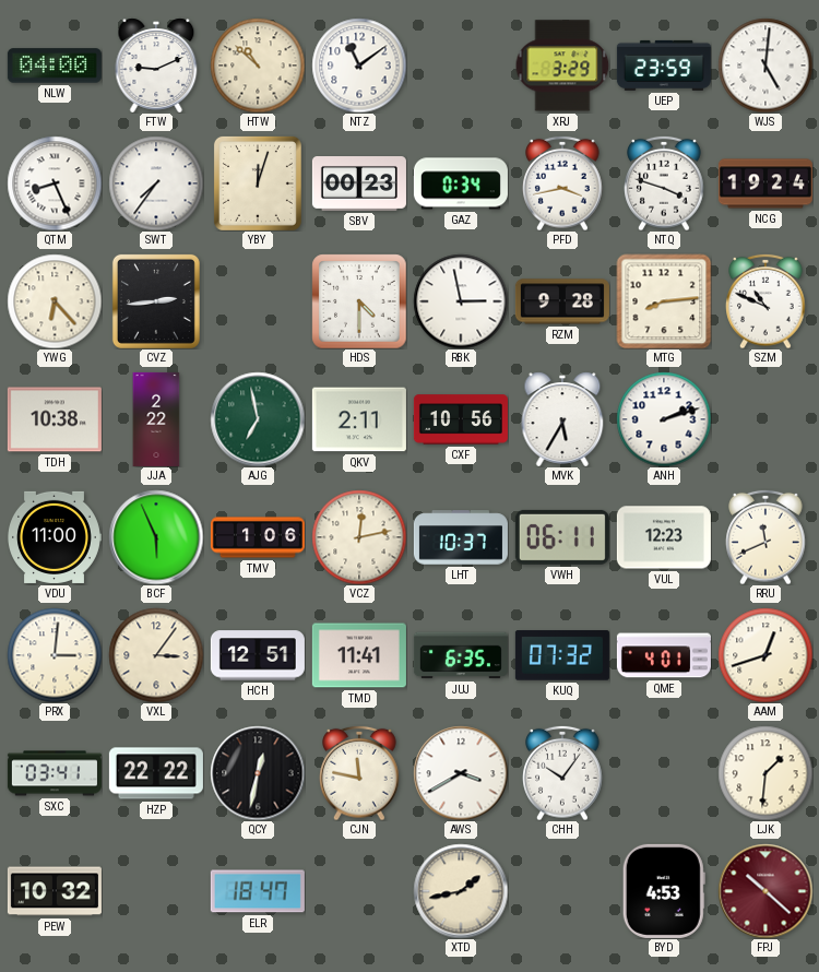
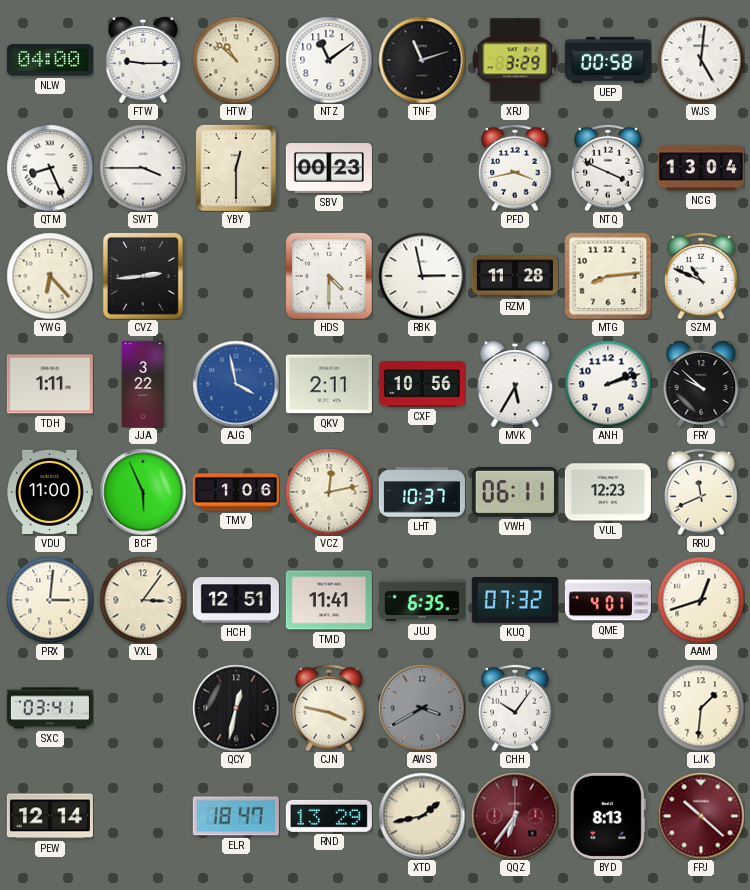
FTW: 9:11 -> 9:15
TNF: none -> 11:12
UEP: 23:59 -> 00:58
SWT: 7:36 -> 3:45
YBY: 12:03 -> 12:30
GAZ: 0:34 -> none
NTQ: 3:48 -> 3:49
NCG: 19:24 -> 13:04
RZM: 9:28 -> 11:28
TDH: 10:38 -> 1:11
JJA: 2:22 -> 3:22
AJG: 6:58 -> 3:58
AJG dial: green -> blue
FRY: none -> 9:52
HZP: 22:22 -> none
CJN: 11:47 -> 3:47
AWS dial: white -> grey
PEW: 10:32 -> 12:14
RND: none -> 13:29
QQZ: none -> 6:36
BYD: 4:53 -> 8:13
